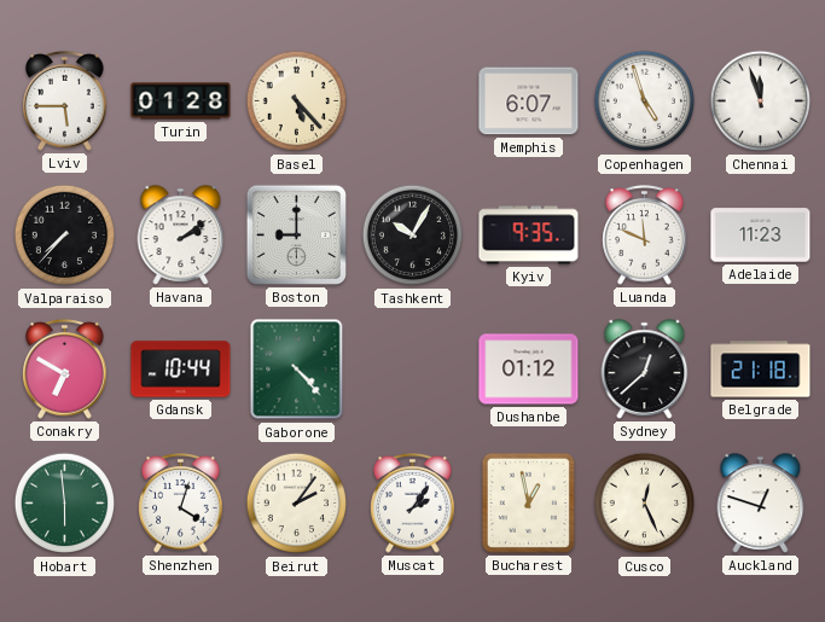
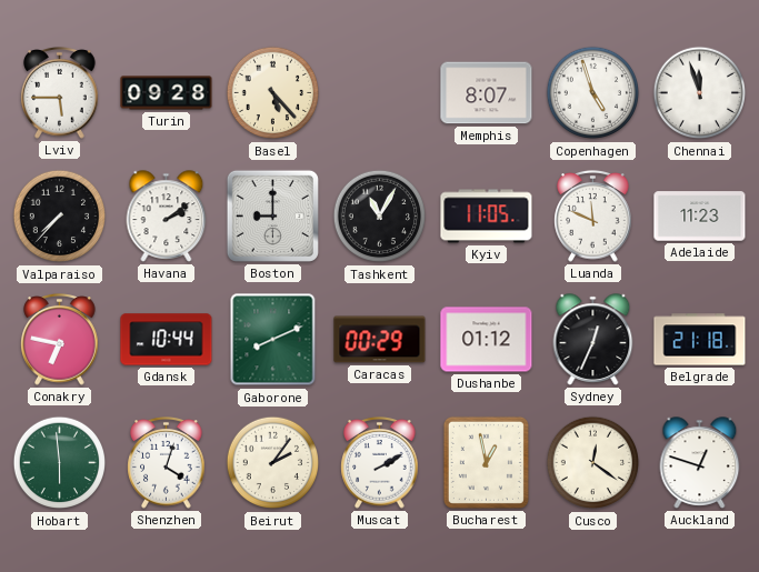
Turin: 01:28 -> 09:28
Memphis: 6:07 -> 8:07
Tashkent: 10:05 -> 11:05
Kyiv: 9:35 -> 11:05
Conakry: 6:50 -> 6:47
Gaborone: 4:23 -> 8:11
Caracas: none -> 00:29
Sydney: 12:38 -> 12:34
Muscat: 2:06 -> 2:10
Cusco: 12:26 -> 12:21
